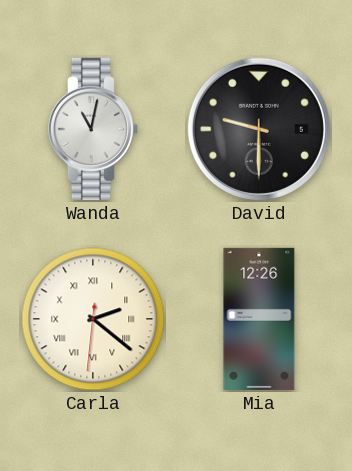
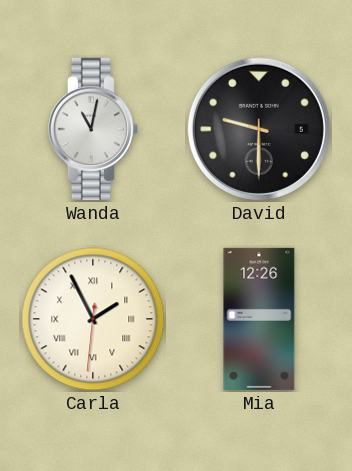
Carla: 2:21 -> 1:55
